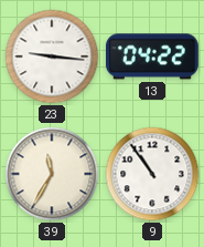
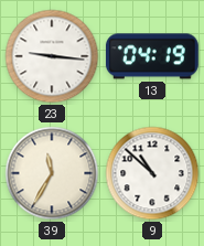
13: 04:22 -> 04:19
9: 10:54 -> 10:52
